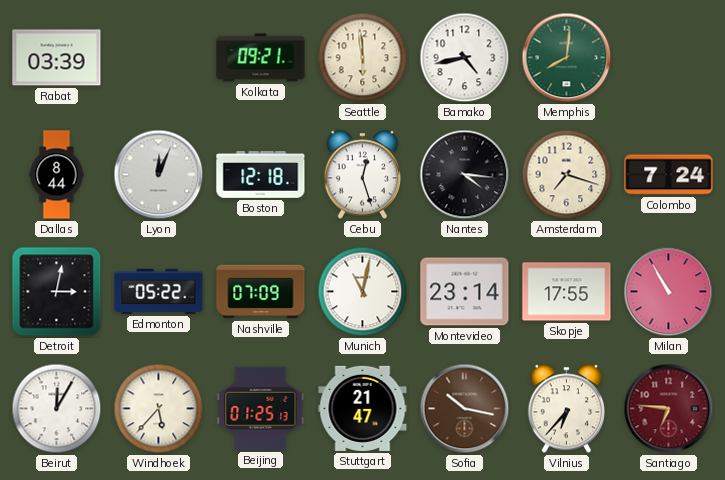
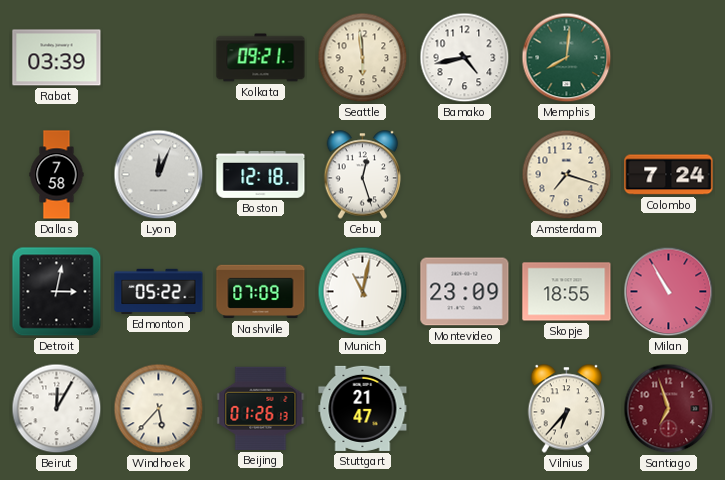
Dallas: 8:44 -> 7:58
Nantes: 4:16 -> none
Montevideo: 23:14 -> 23:09
Skopje: 17:55 -> 18:55
Beijing: 01:25 -> 01:26
Sofia: 10:17 -> none
Santiago: 6:46 -> 6:57
